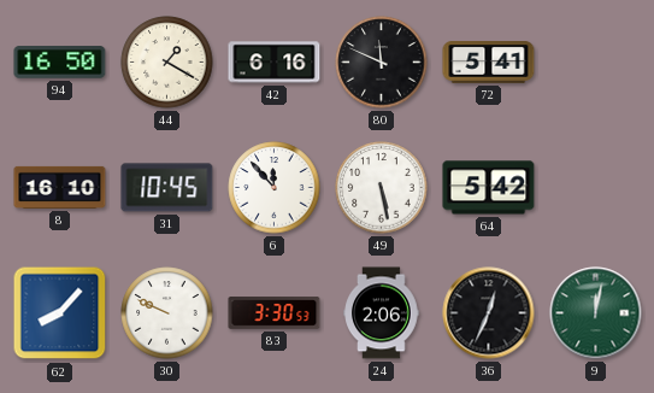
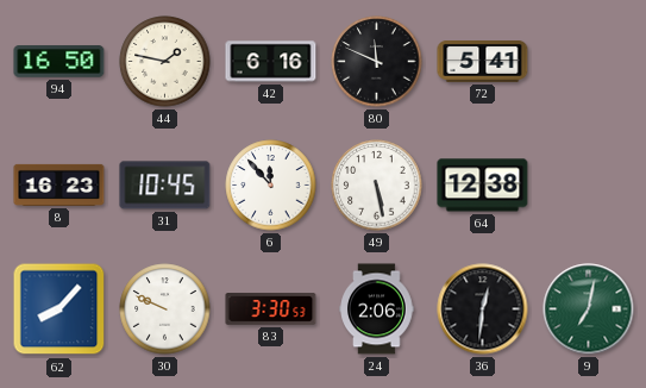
44: 1:20 -> 1:47
8: 16:10 -> 16:23
64: 5:42 -> 12:38
36: 12:34 -> 12:31
9: 12:02 -> 7:02
